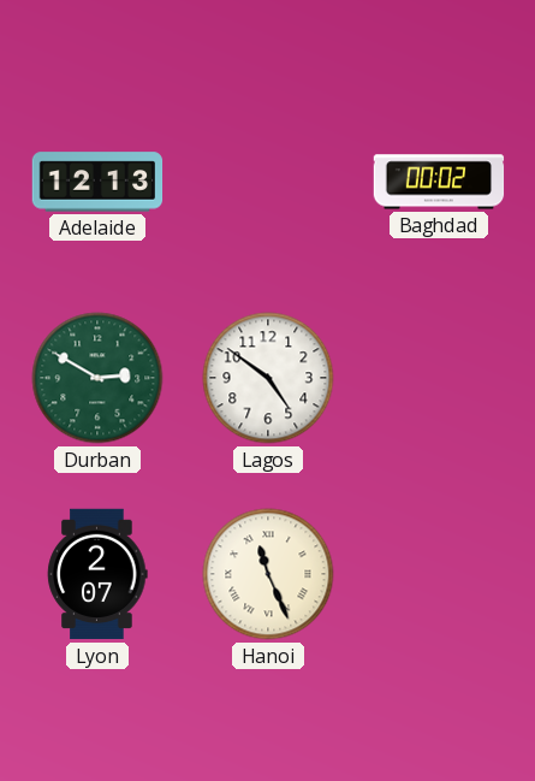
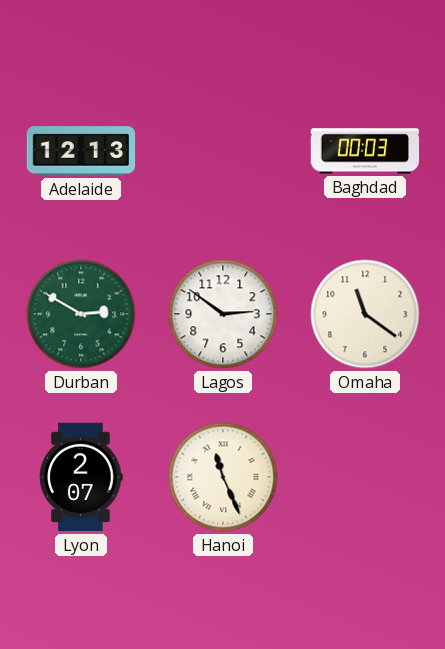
Baghdad: 00:02 -> 00:03
Lagos: 4:51 -> 2:51
Omaha: none -> 11:21
